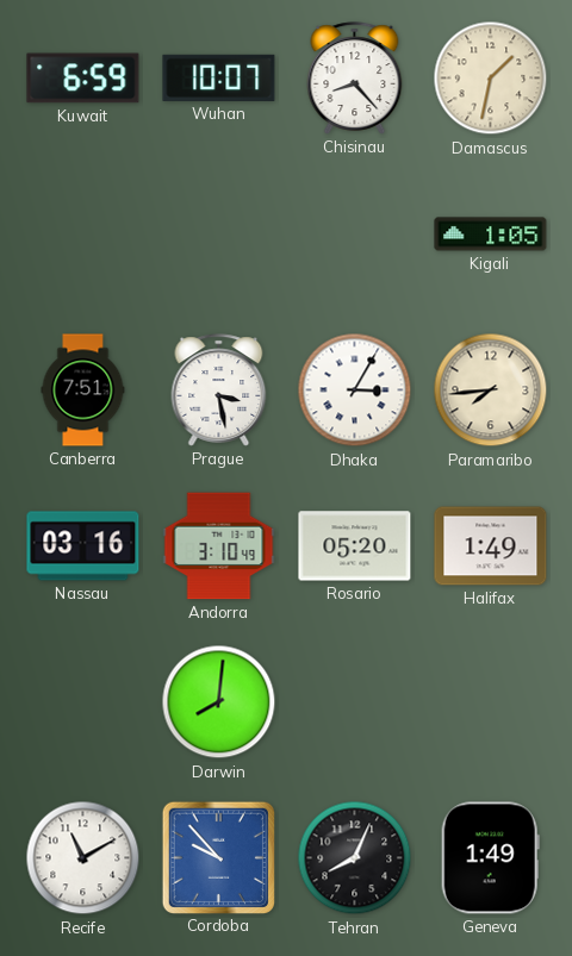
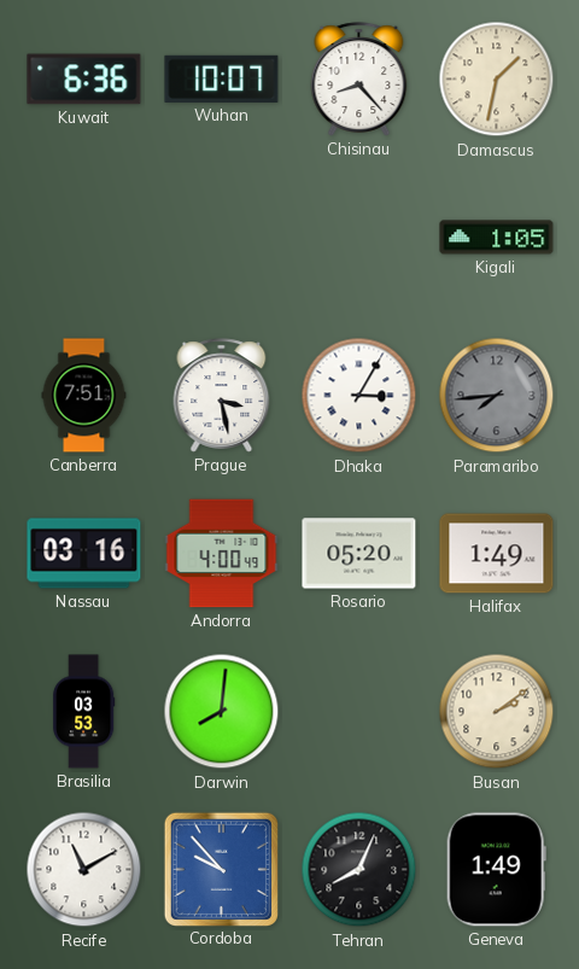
Kuwait: 6:59 -> 6:36
Paramaribo dial: cream -> grey
Andorra: 3:10 -> 4:00
Brasilia: none -> 03:53
Busan: none -> 2:09
